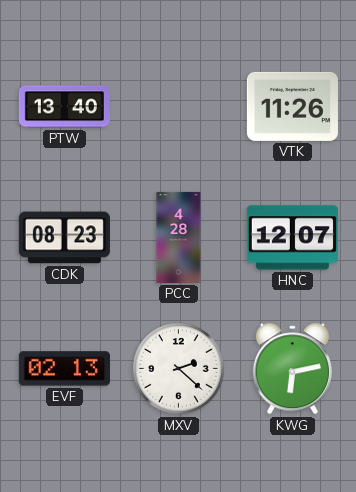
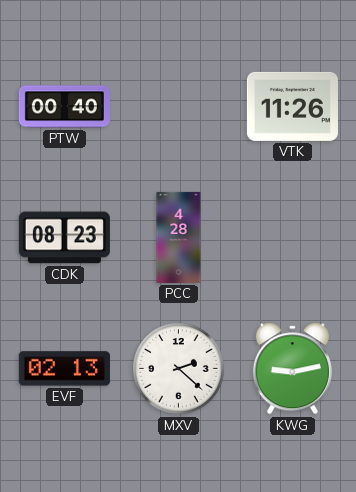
PTW: 13:40 -> 00:40
HNC: 12:07 -> none
KWG: 6:13 -> 9:13
